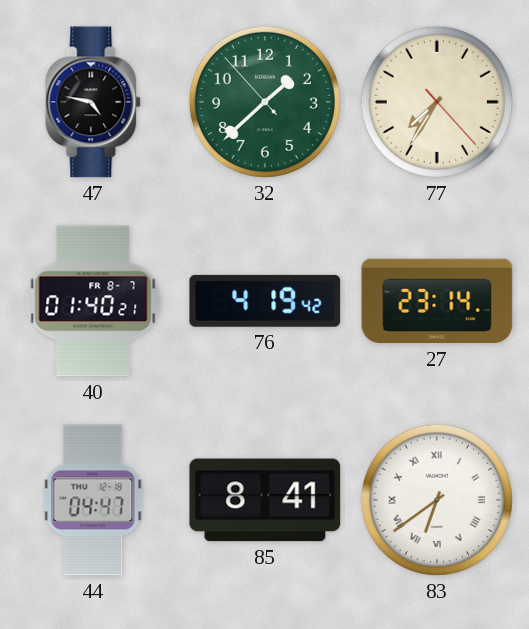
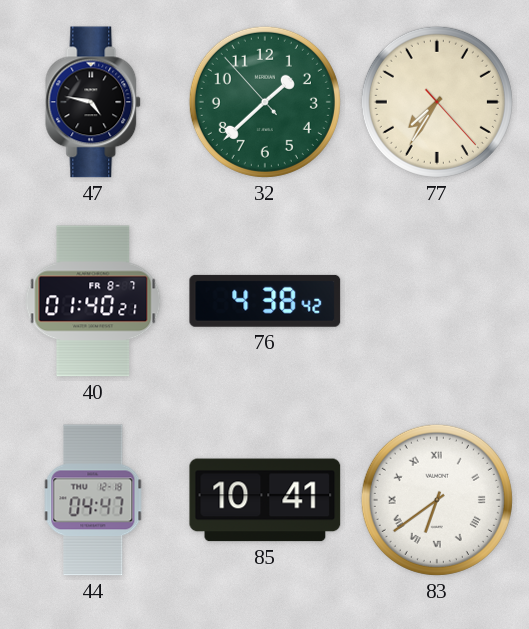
76: 4:19 -> 4:38
27: 23:14 -> none
85: 8:41 -> 10:41
